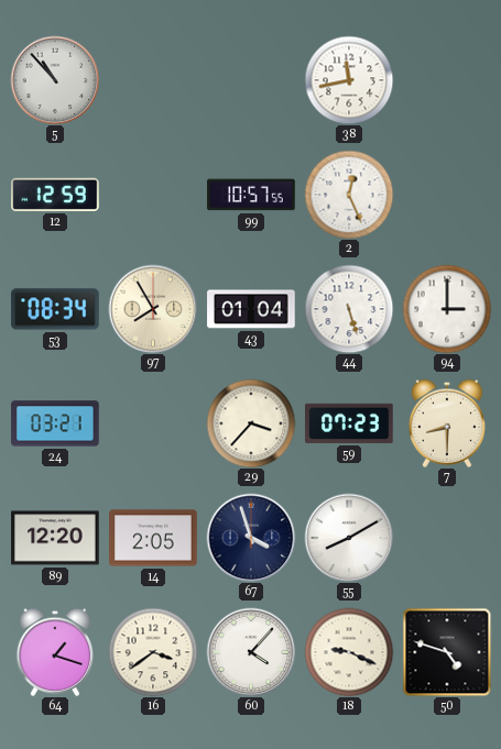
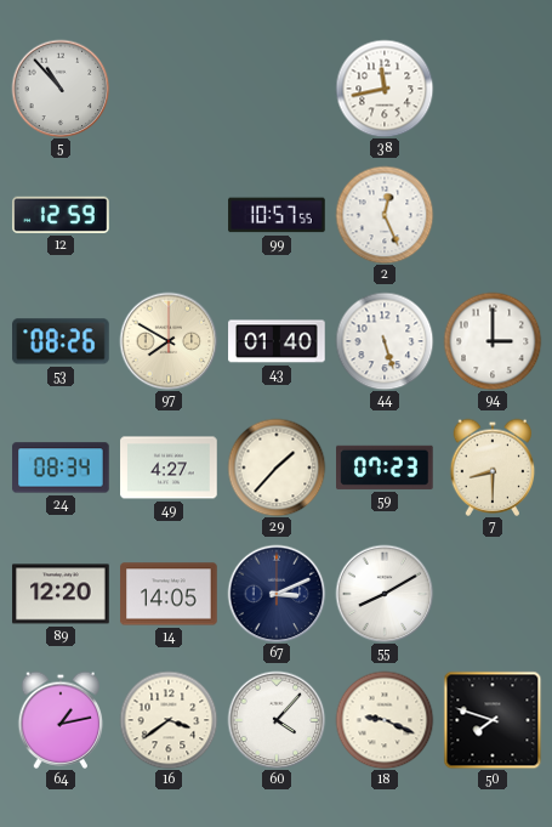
53: 08:34 -> 08:26
97: 7:55 -> 7:50
43: 01:04 -> 01:40
24: 03:21 -> 08:34
49: none -> 4:27
29: 3:37 -> 1:37
14: 2:05 -> 14:05
67: 3:57 -> 3:11
64: 1:18 -> 1:13
50: 4:48 -> 7:48
